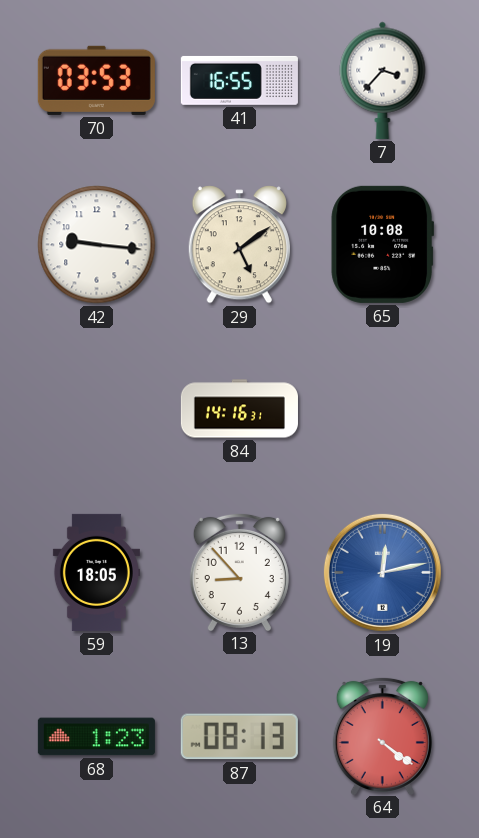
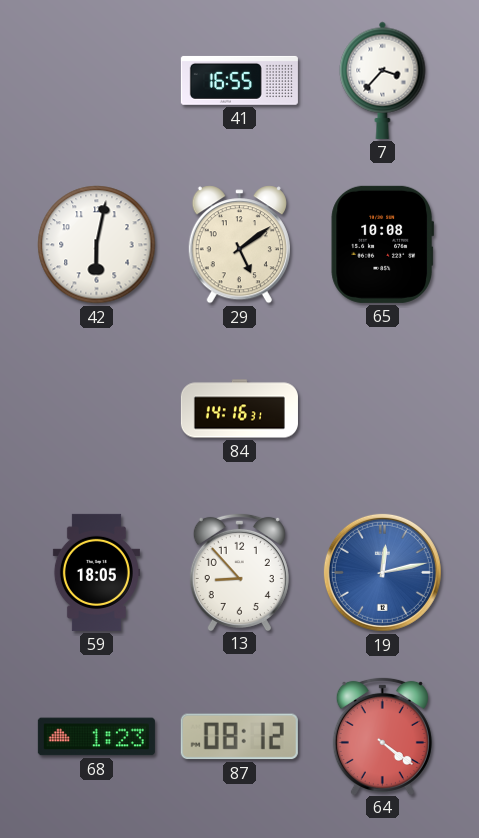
70: 03:53 -> none
42: 9:16 -> 6:02
87: 08:13 -> 08:12
